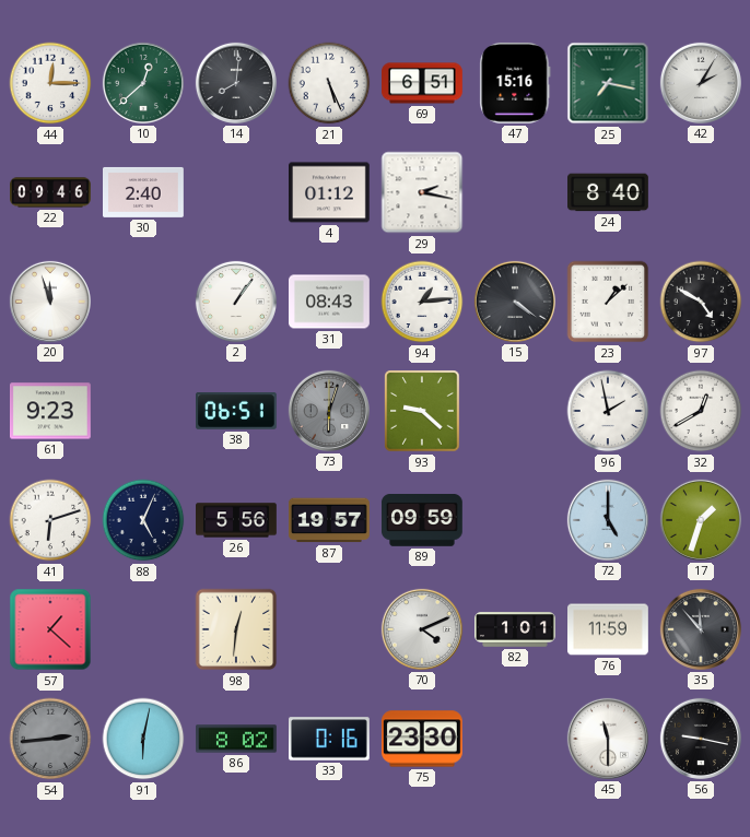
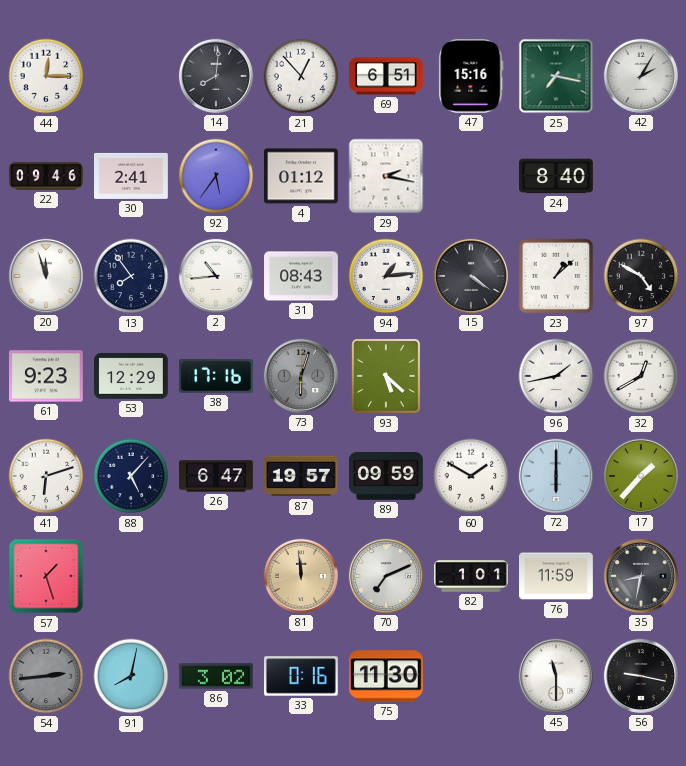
10: 12:38 -> none
21: 5:26 -> 12:53
30: 2:40 -> 2:41
92: none -> 5:36
13: none -> 7:54
2: 1:06 -> 10:44
53: none -> 12:29
38: 06:51 -> 17:16
93: 9:22 -> 5:22
96: 1:58 -> 1:43
88: 5:04 -> 5:07
26: 5:56 -> 6:47
60: none -> 1:50
72: 5:00 -> 6:00
17: 1:33 -> 1:37
57: 1:22 -> 1:27
98: 12:31 -> none
81: none -> 11:59
70: 4:11 -> 7:11
35: 11:53 -> 8:32
91: 6:02 -> 8:02
86: 8:02 -> 3:02
75: 23:30 -> 11:30
